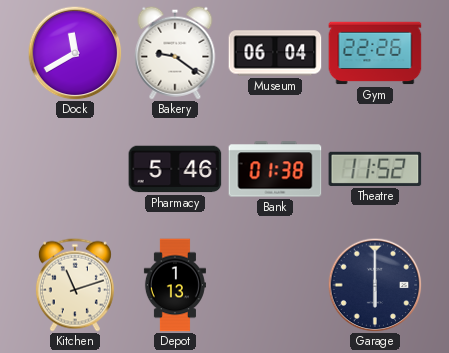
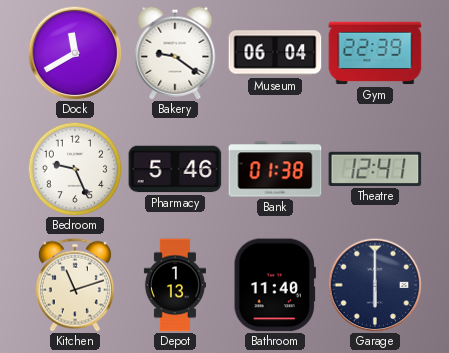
Gym: 22:26 -> 22:39
Bedroom: none -> 9:26
Theatre: 11:52 -> 12:41
Bathroom: none -> 11:40
